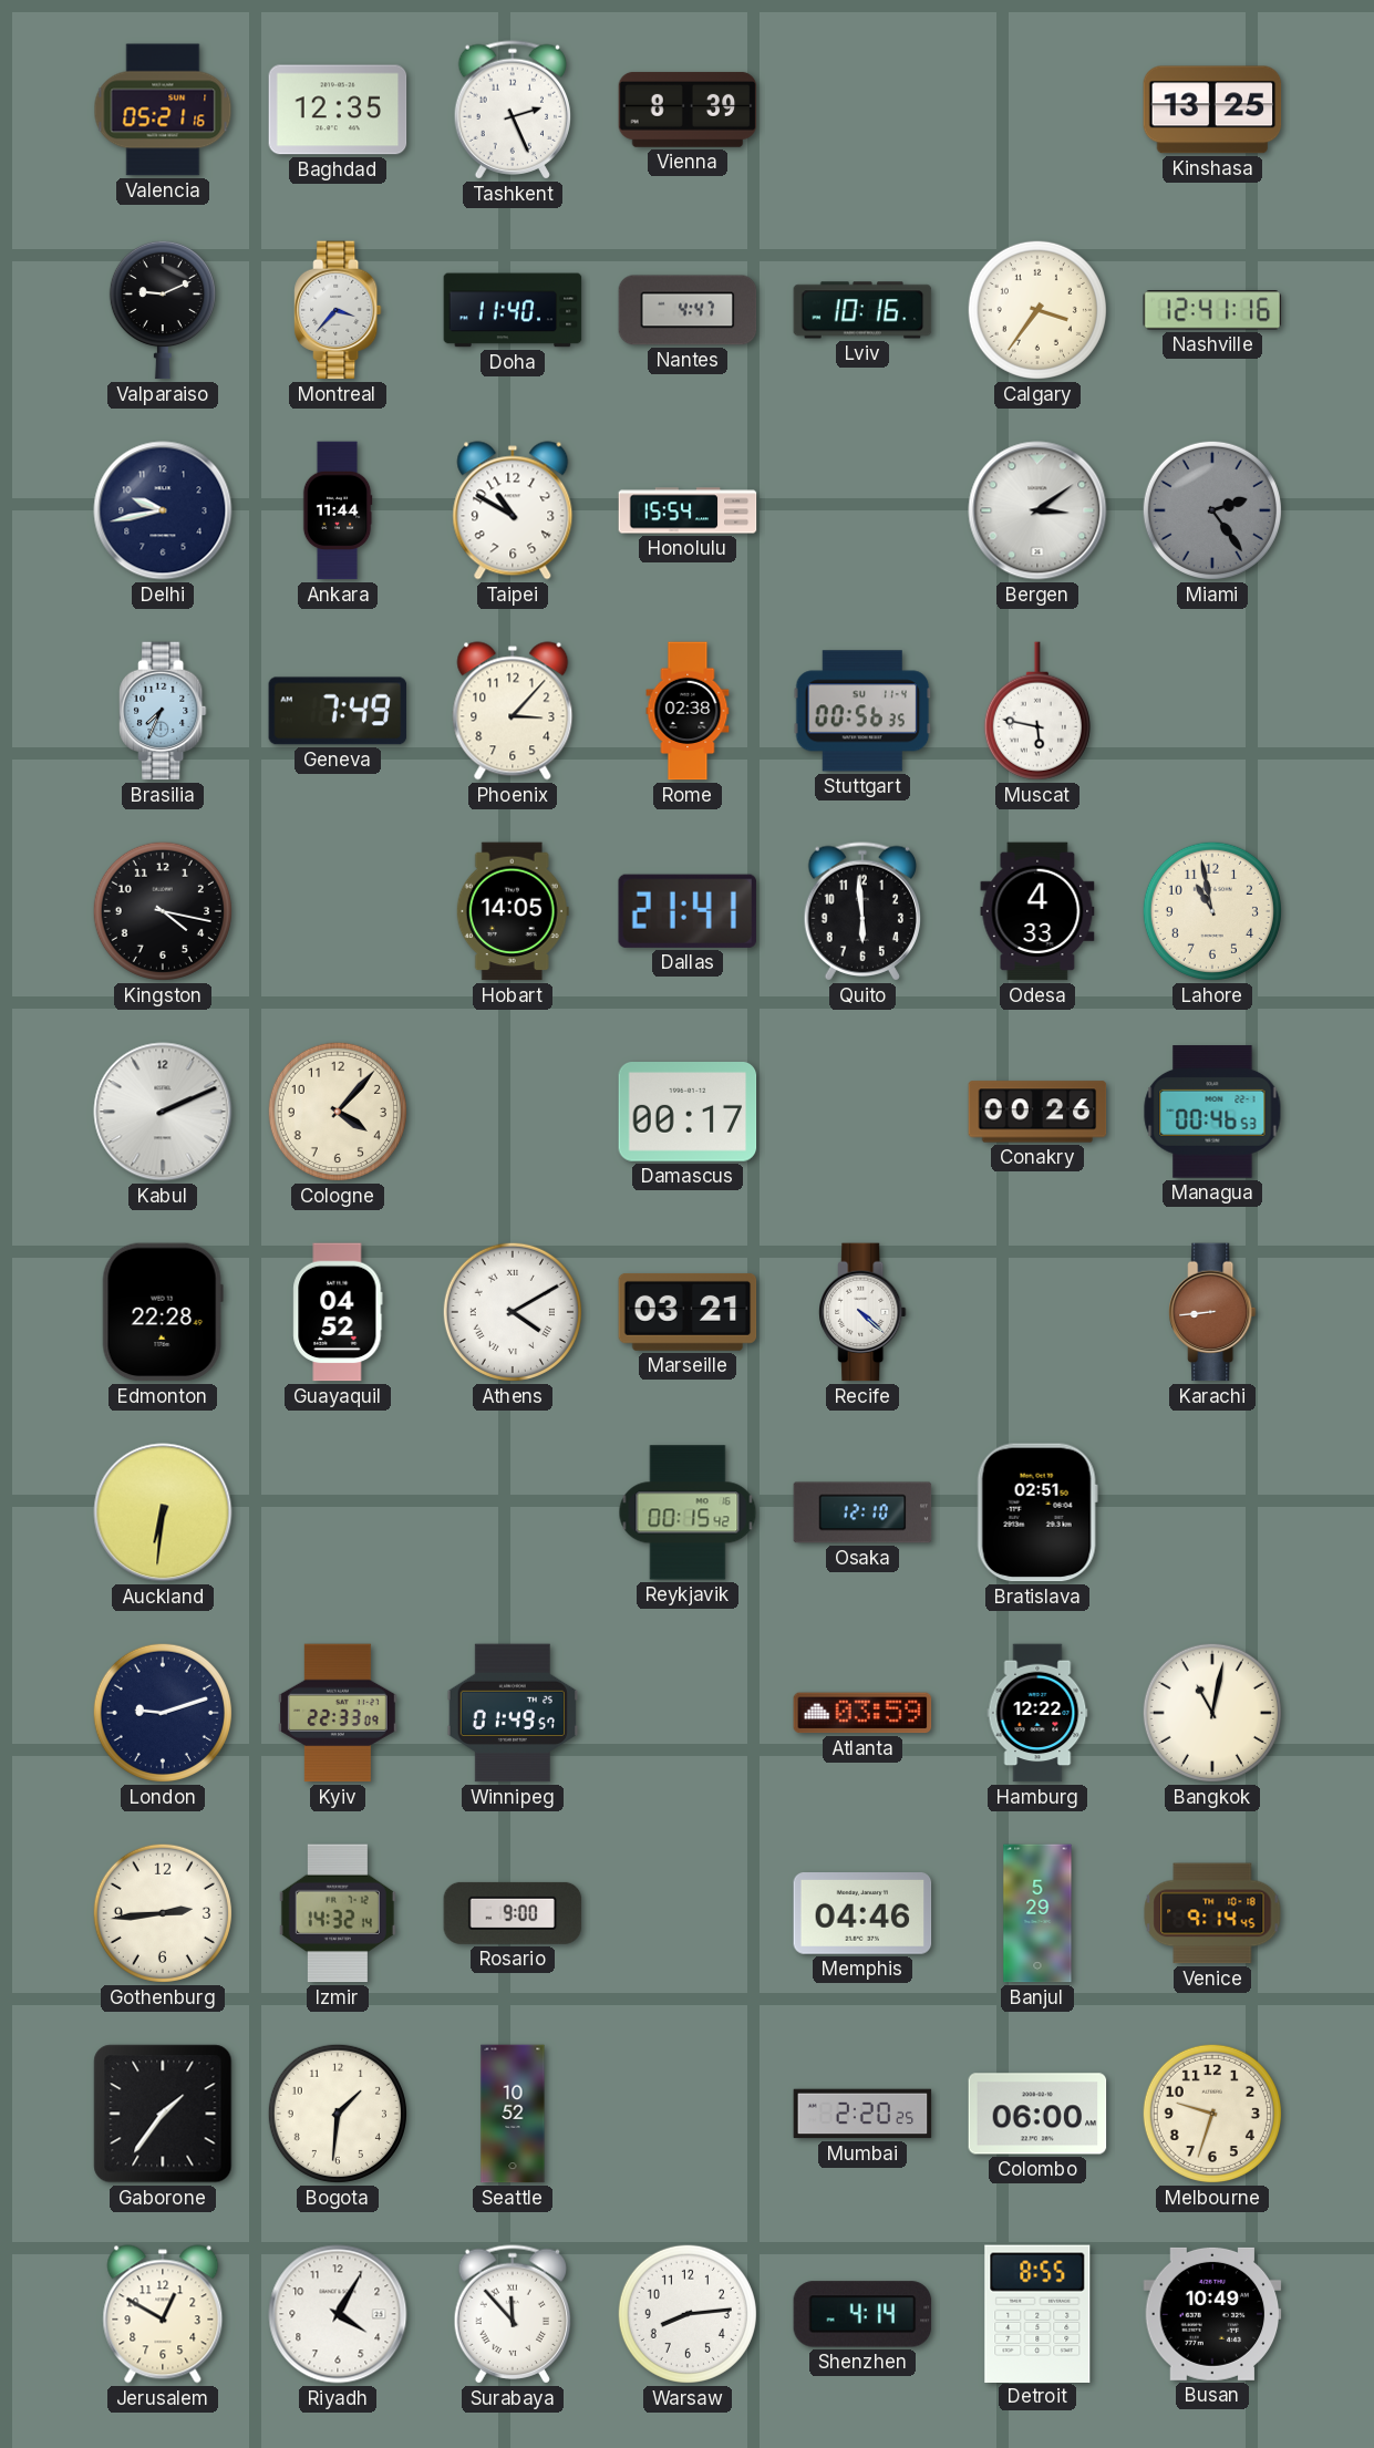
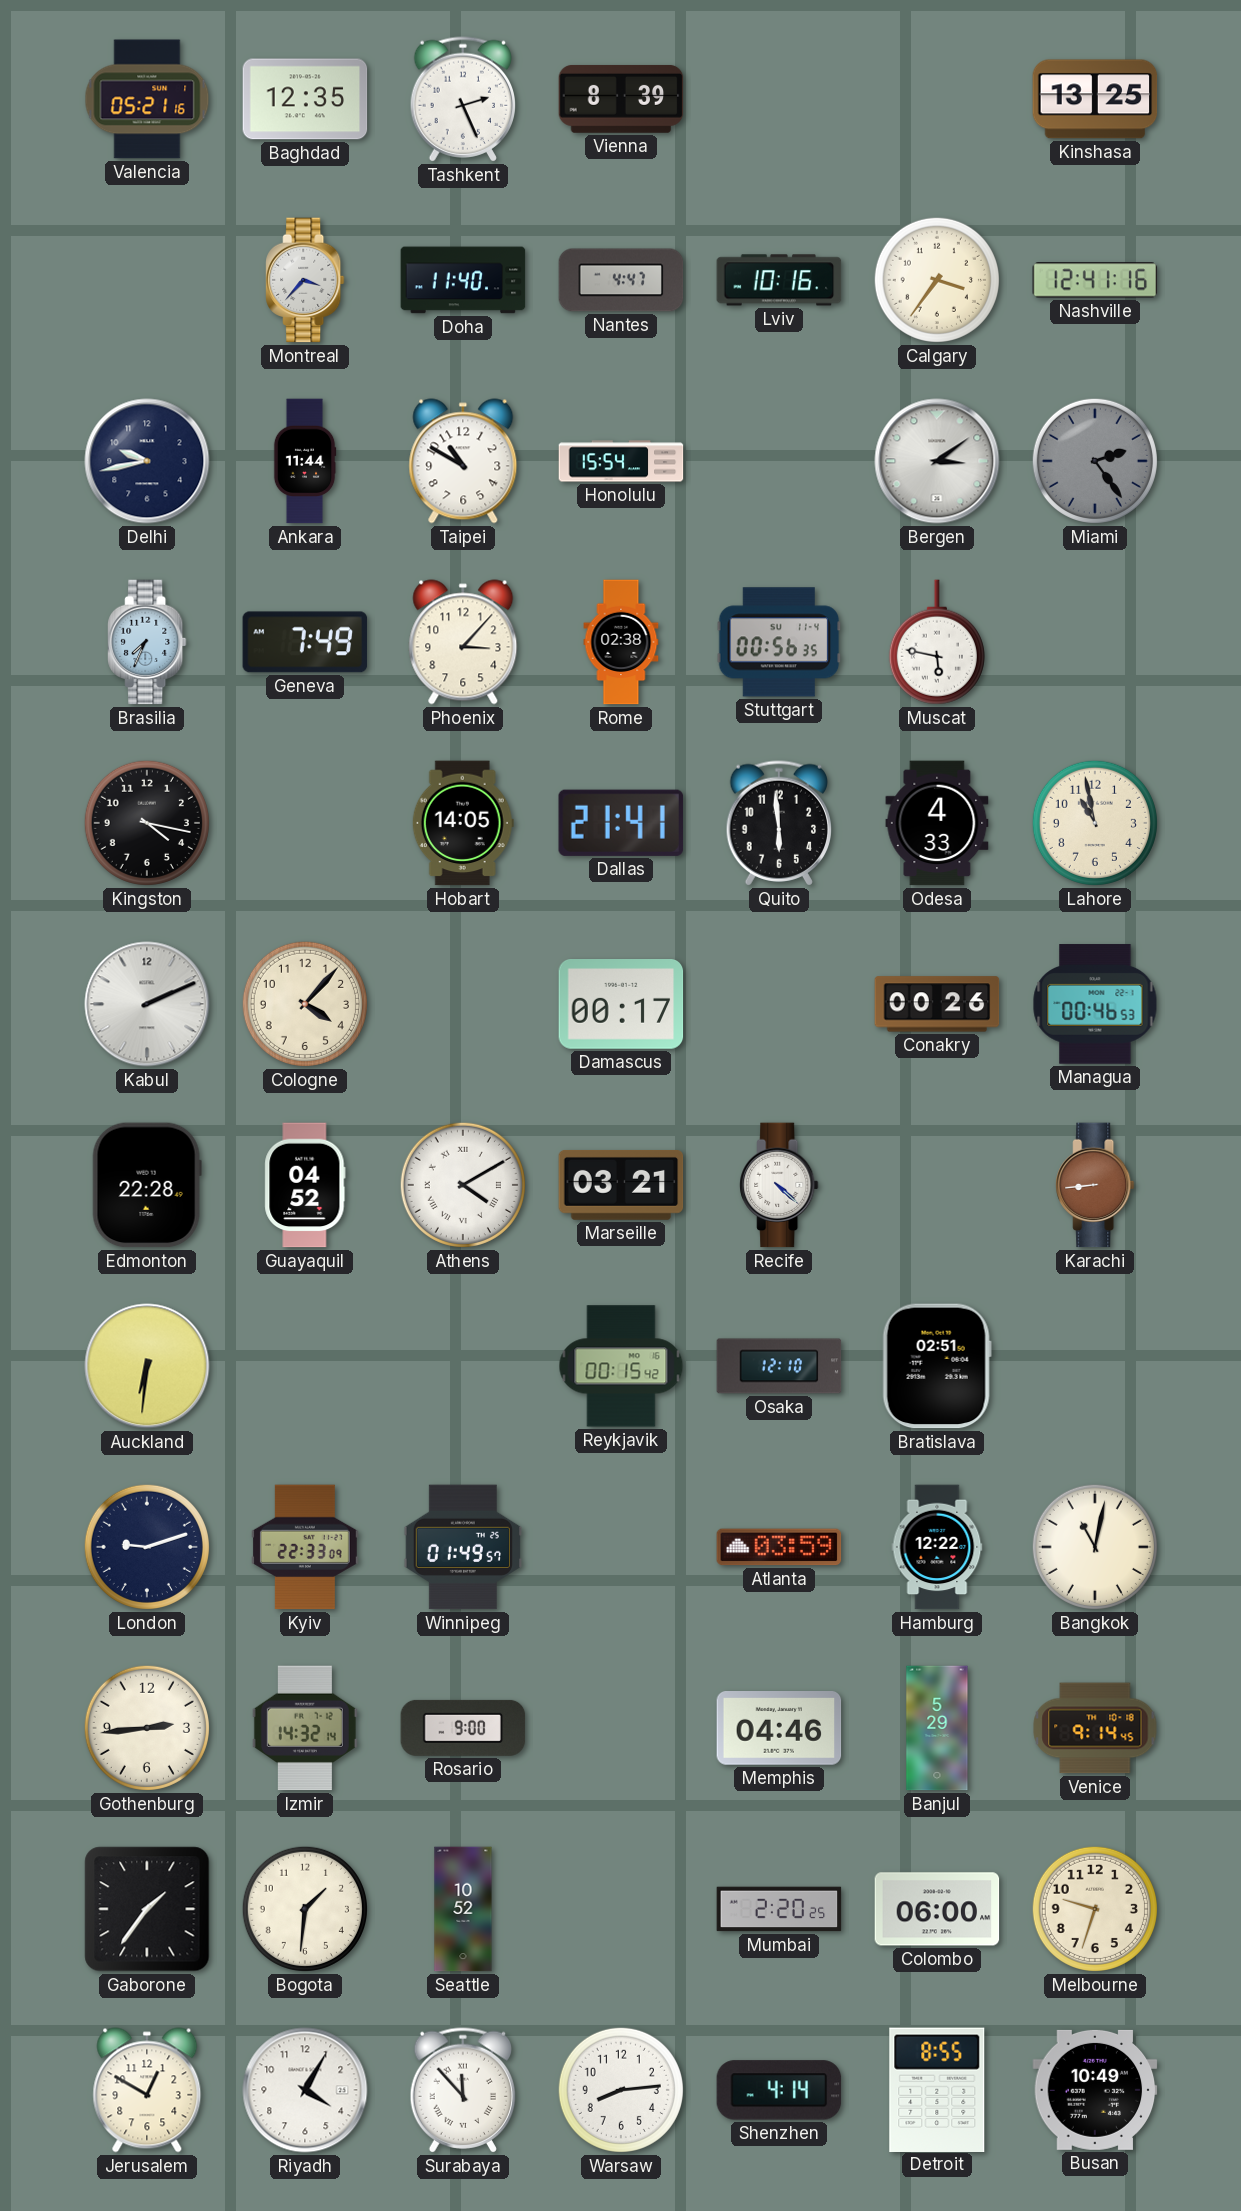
Valparaiso: 9:11 -> none
